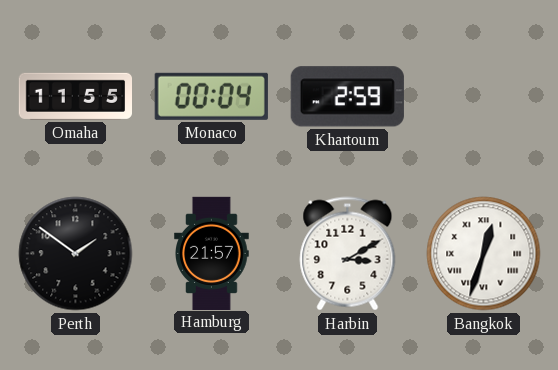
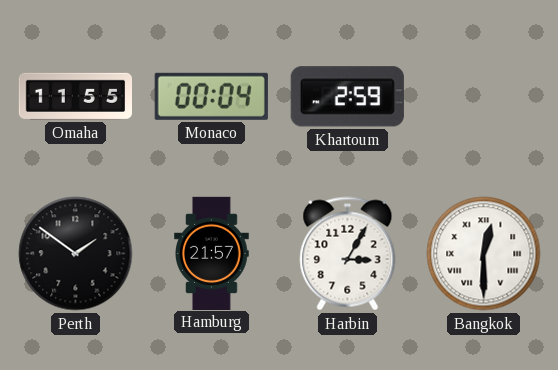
Harbin: 3:10 -> 3:05
Bangkok: 12:33 -> 12:30
